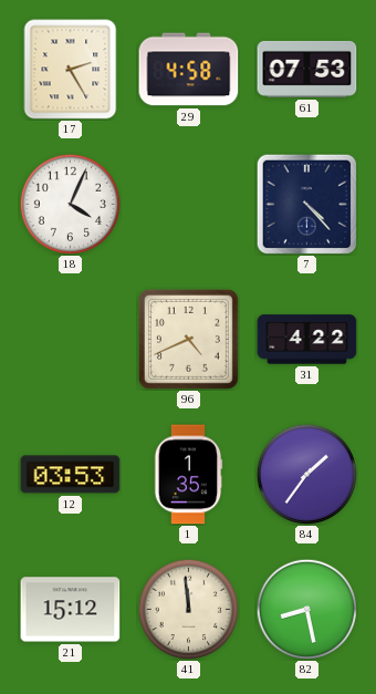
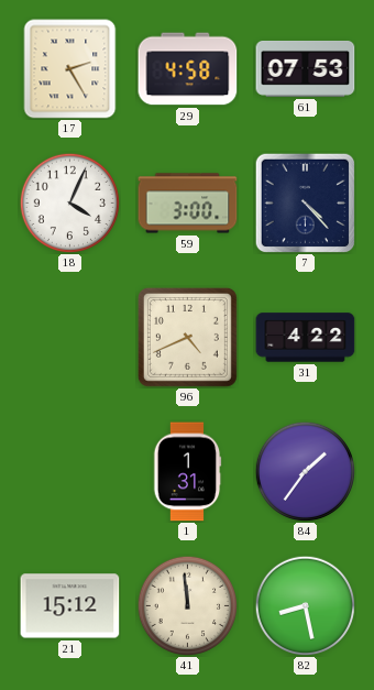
59: none -> 3:00
12: 03:53 -> none
1: 1:35 -> 1:31
